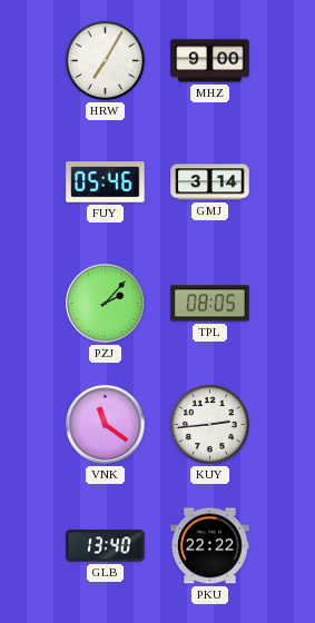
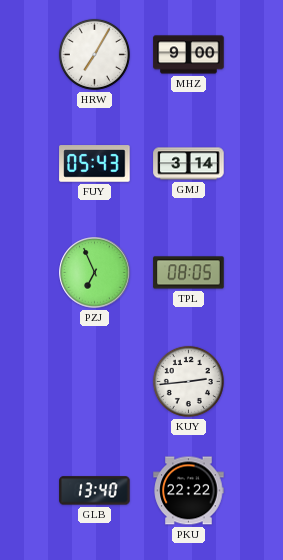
FUY: 05:46 -> 05:43
PZJ: 2:07 -> 6:56
VNK: 11:21 -> none
